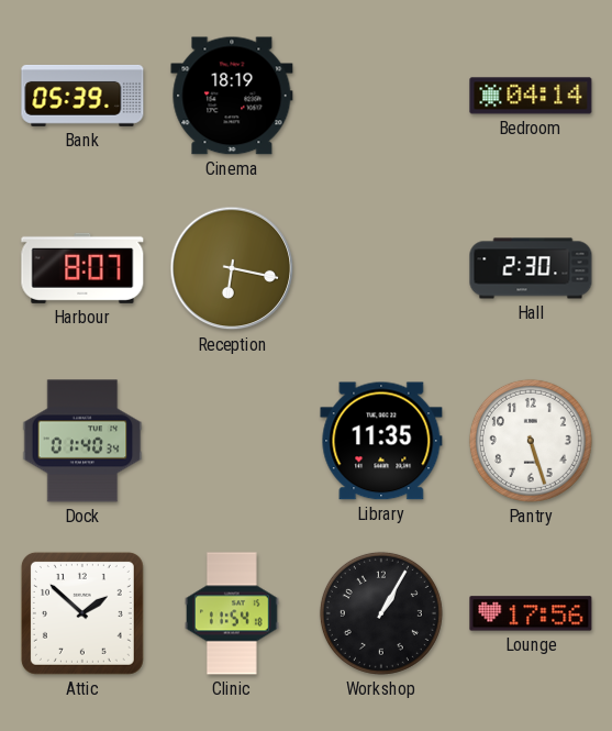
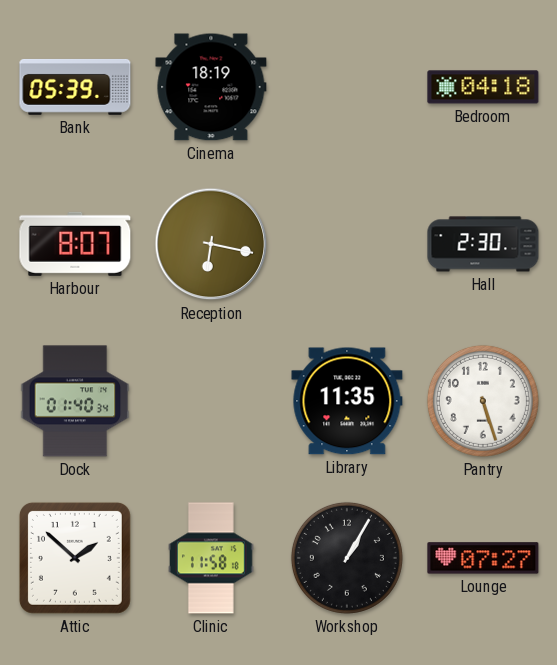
Bedroom: 04:14 -> 04:18
Clinic: 11:54 -> 11:58
Lounge: 17:56 -> 07:27
